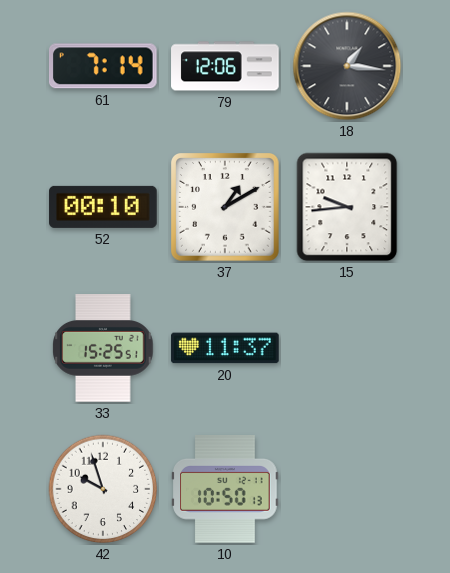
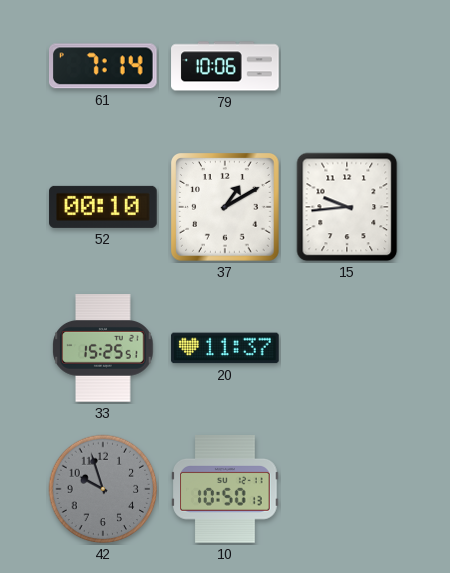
79: 12:06 -> 10:06
18: 1:16 -> none
42 dial: white -> grey
